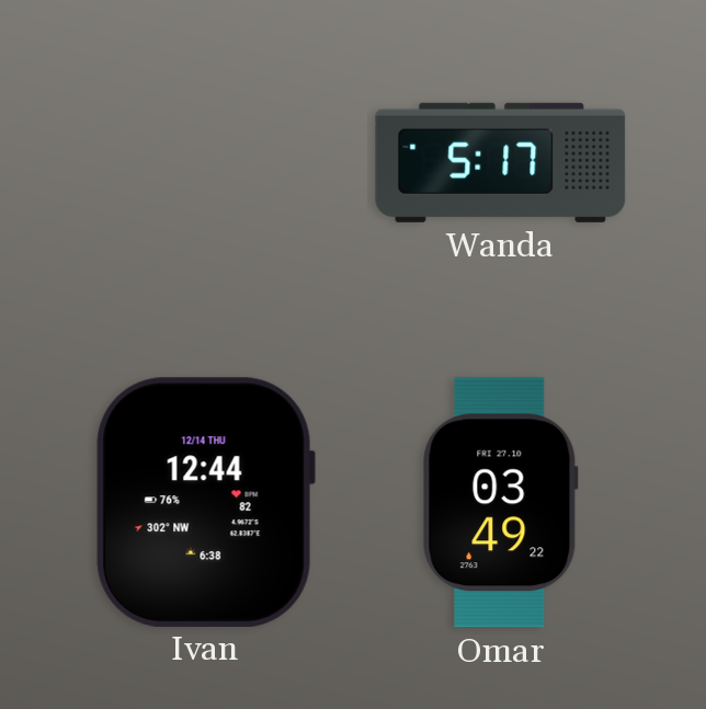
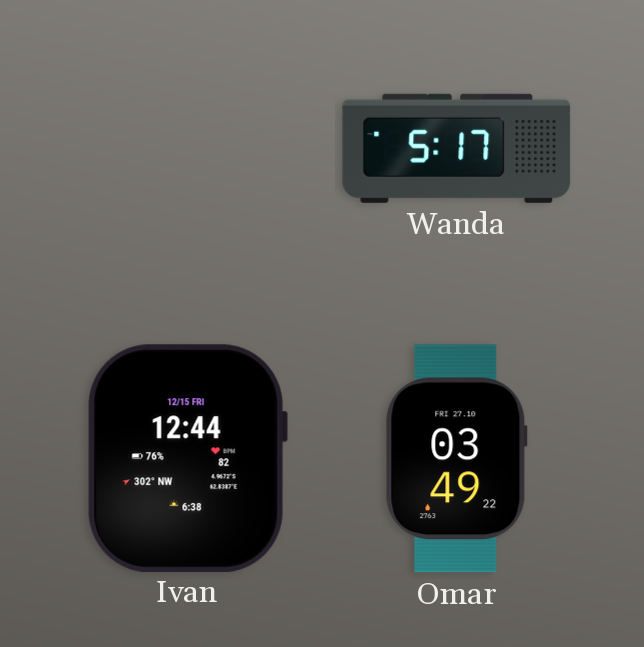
Ivan date: 12/14 THU -> 12/15 FRI
